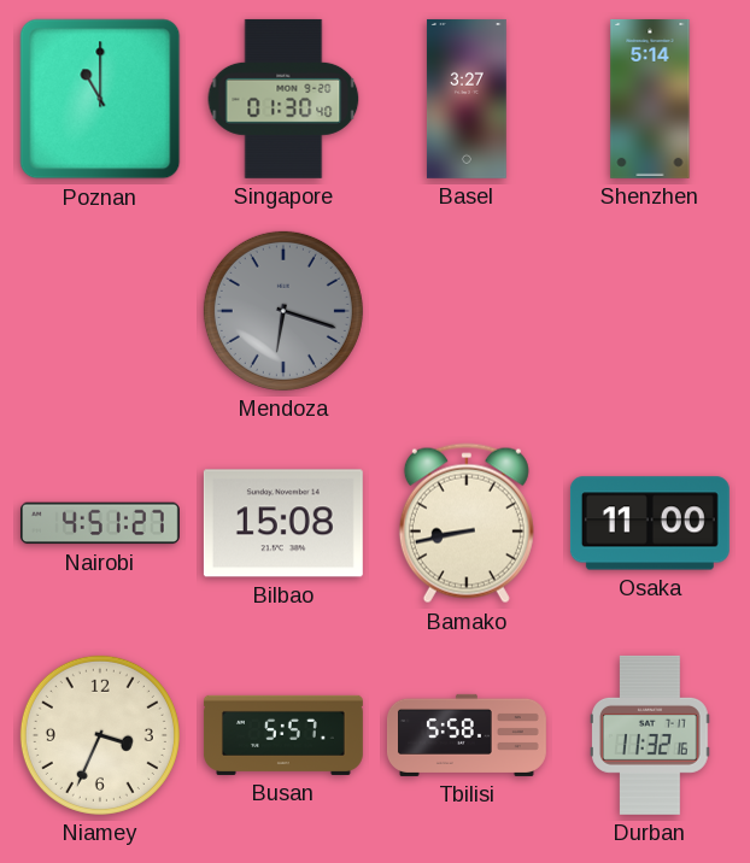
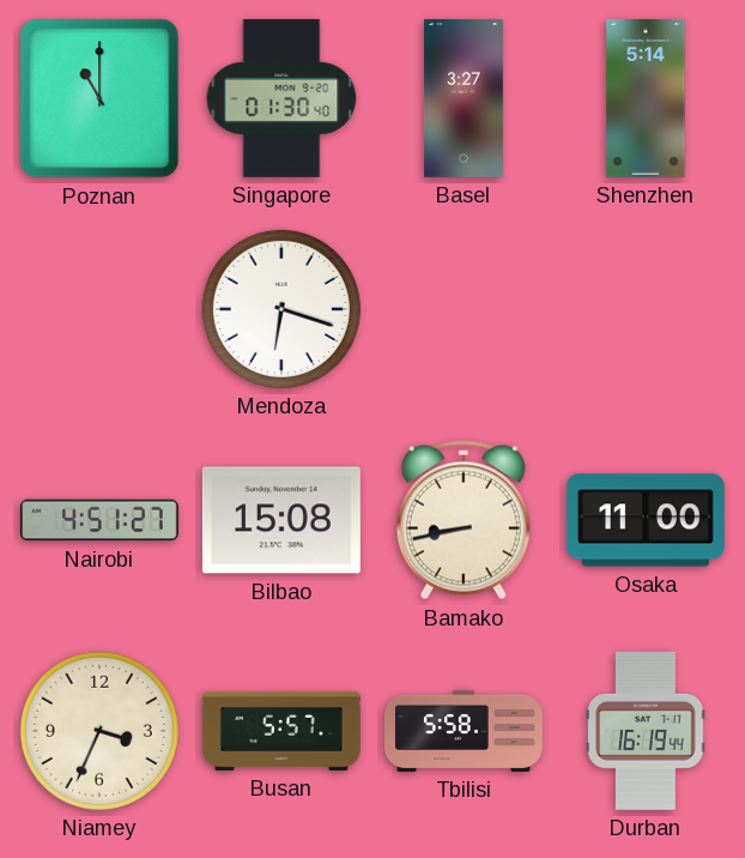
Mendoza dial: grey -> white
Durban: 11:32 -> 16:19
